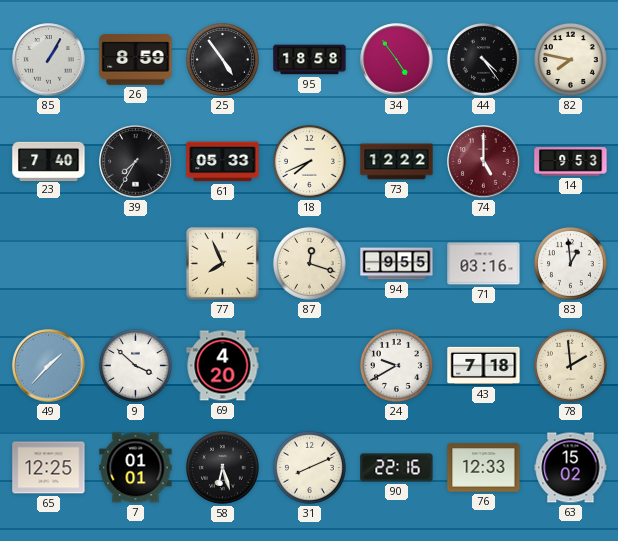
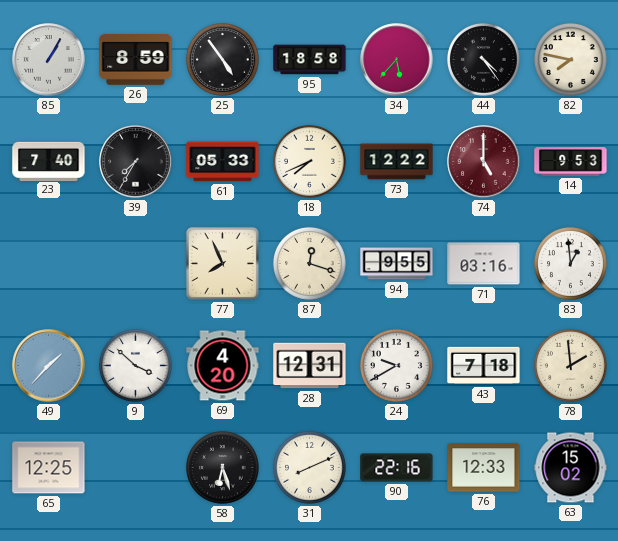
34: 4:54 -> 5:37
28: none -> 12:31
7: 01:01 -> none
